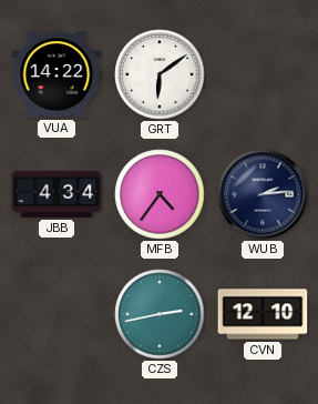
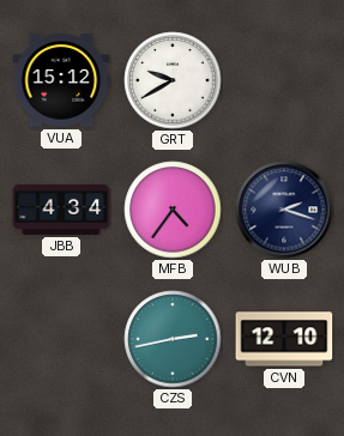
VUA: 14:22 -> 15:12
GRT: 6:09 -> 9:40
WUB: 2:14 -> 2:18
